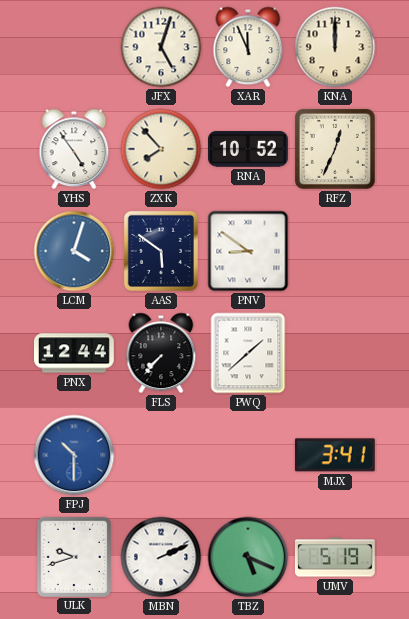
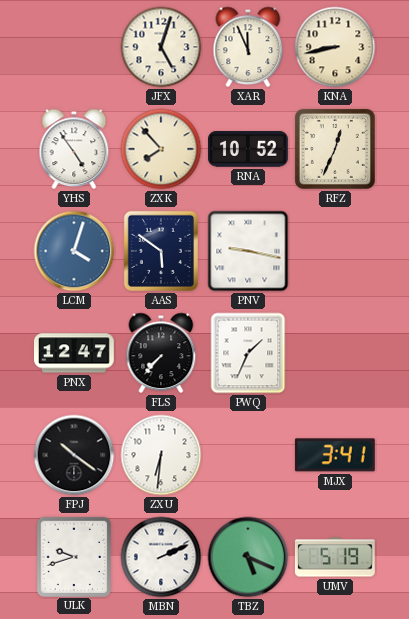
KNA: 12:00 -> 8:43
PNV: 8:51 -> 9:17
PNX: 12:44 -> 12:47
PWQ: 1:38 -> 1:34
FPJ: 10:30 -> 10:21
FPJ dial: blue -> black
ZXU: none -> 6:31
